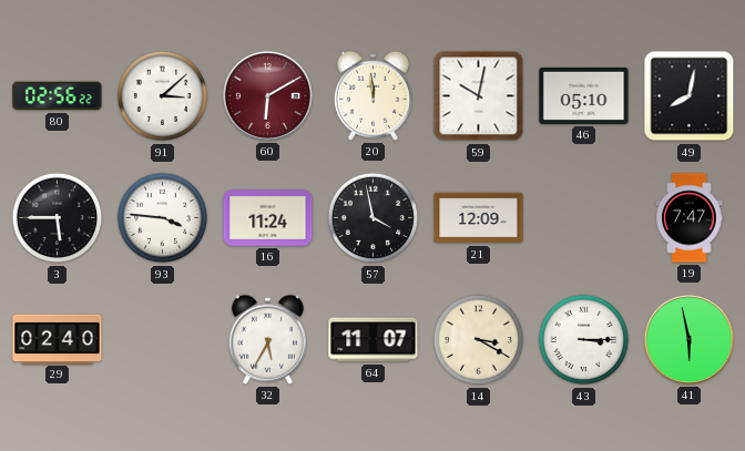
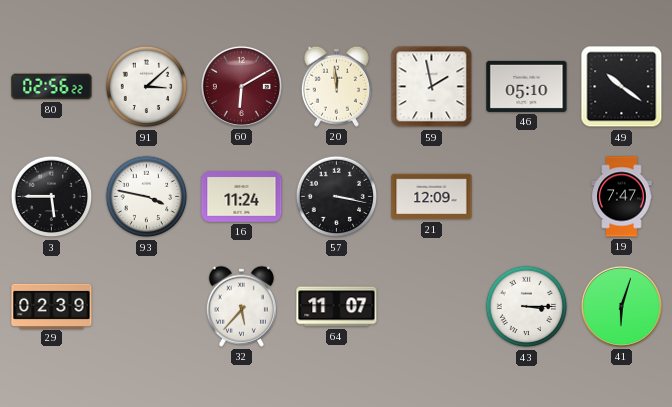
59: 10:02 -> 1:58
49: 8:02 -> 10:21
93: 3:46 -> 3:47
57: 3:58 -> 3:17
29: 02:40 -> 02:39
32: 5:35 -> 5:37
14: 3:20 -> none
41: 5:58 -> 6:03
